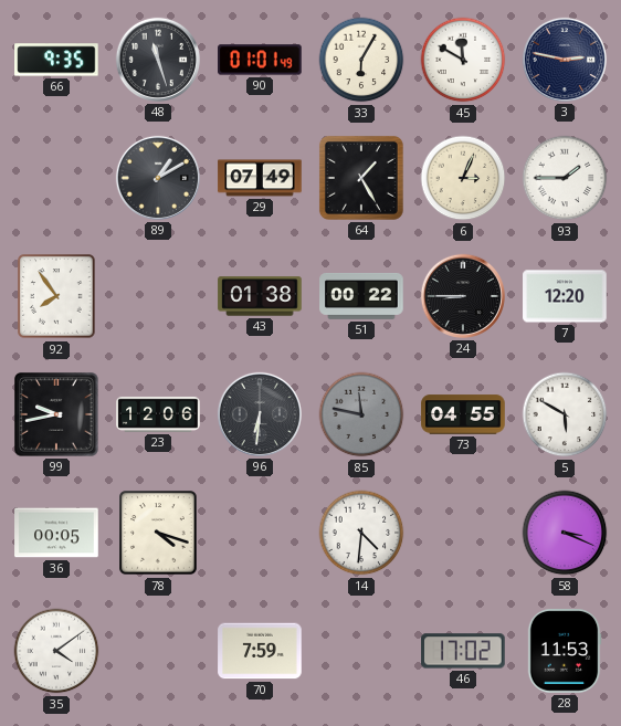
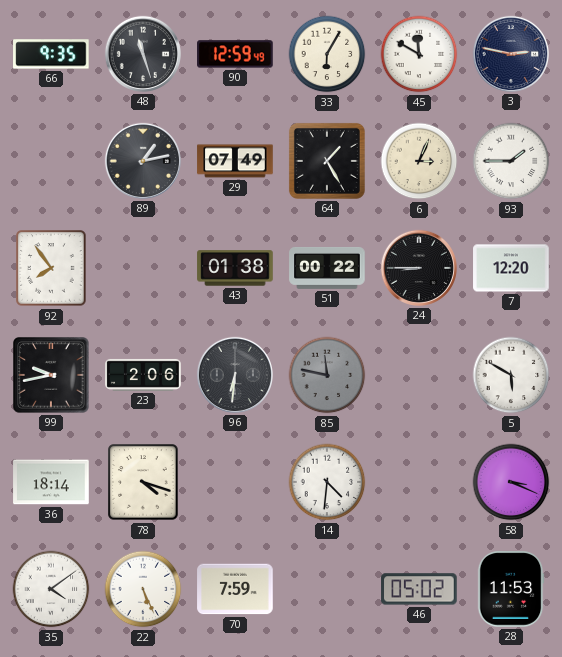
90: 01:01 -> 12:59
89: 1:10 -> 1:13
23: 12:06 -> 2:06
73: 04:55 -> none
36: 00:05 -> 18:14
22: none -> 5:26
46: 17:02 -> 05:02
